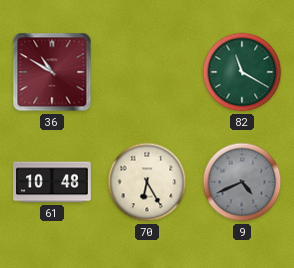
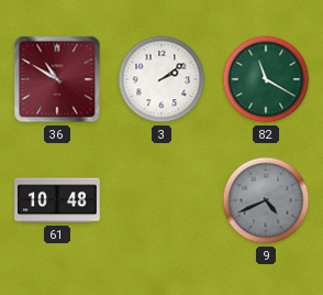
3: none -> 2:09
70: 6:25 -> none
